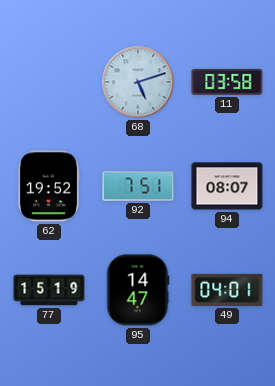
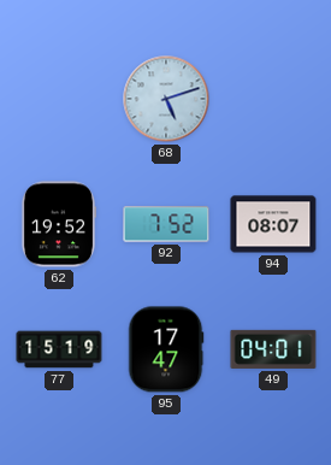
11: 03:58 -> none
92: 7:51 -> 7:52
95: 14:47 -> 17:47
